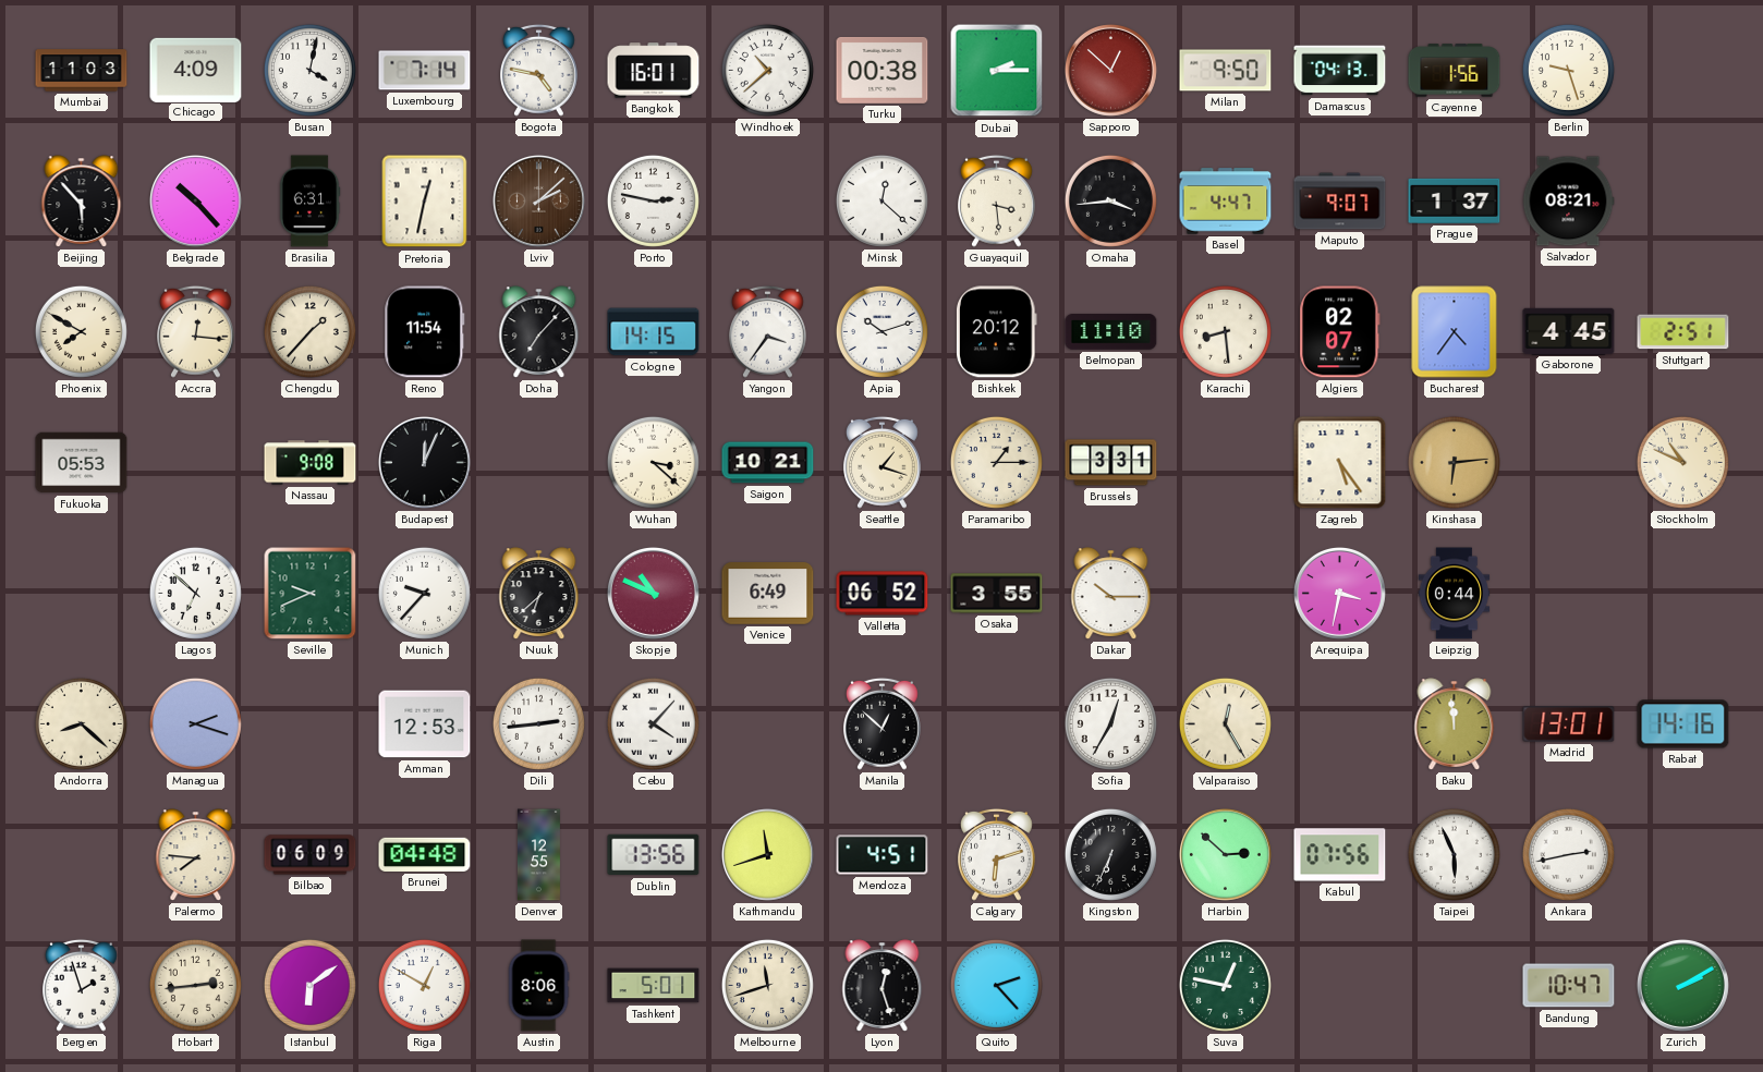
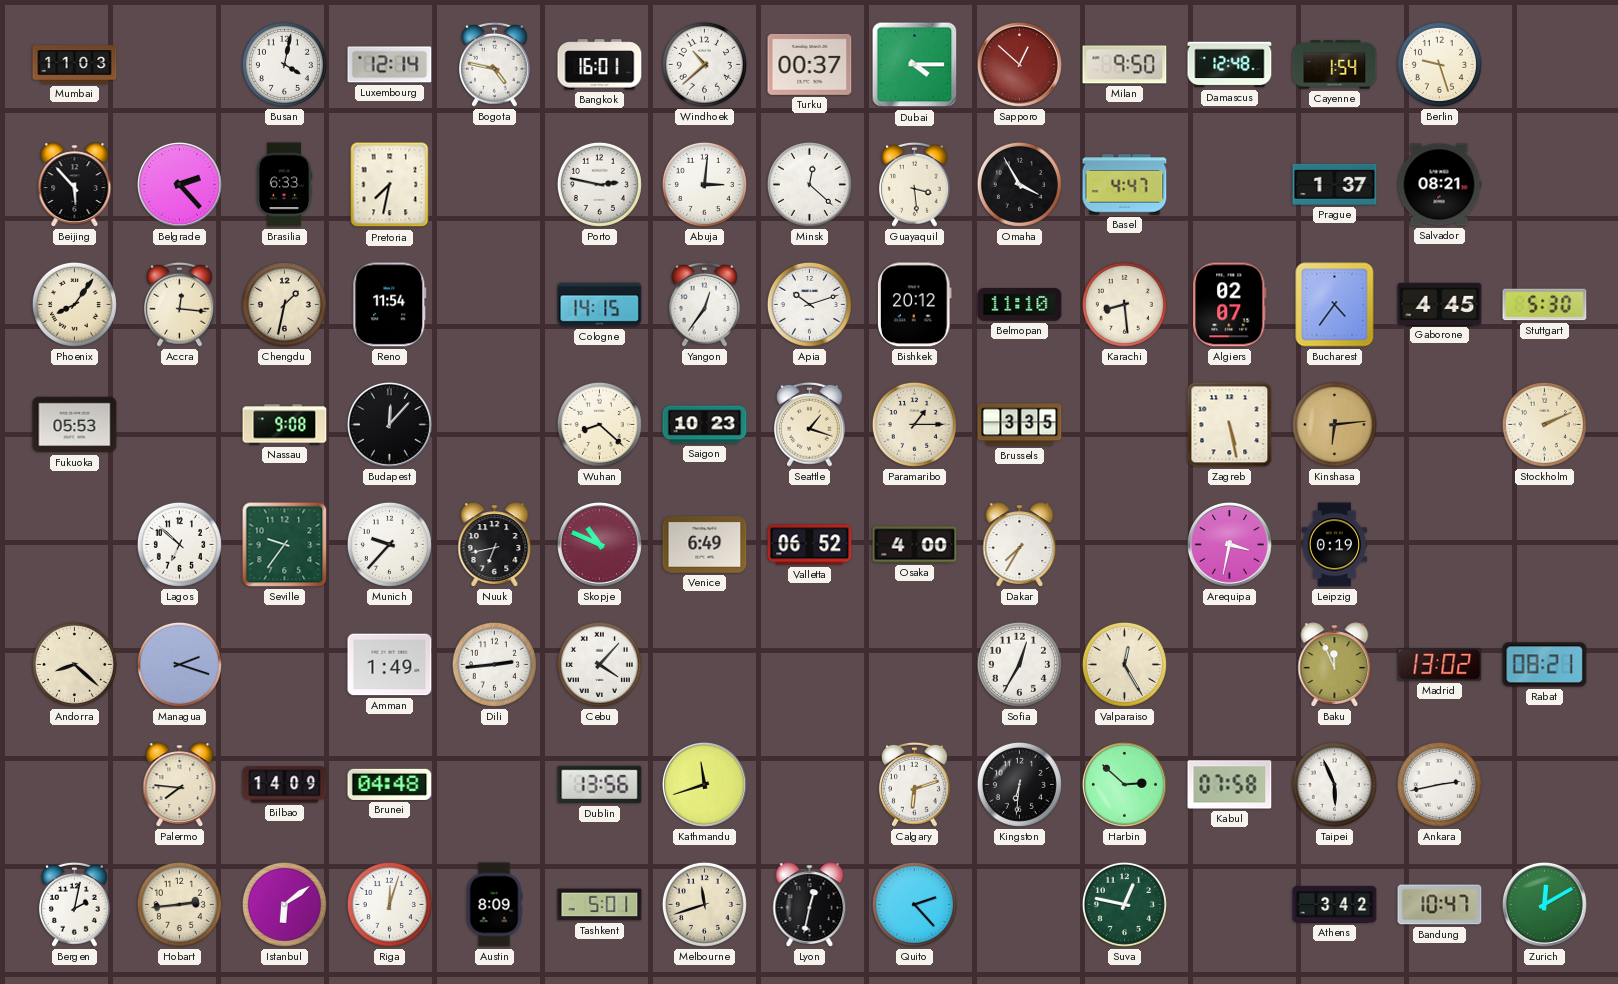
Chicago: 4:09 -> none
Luxembourg: 7:14 -> 12:14
Turku: 00:38 -> 00:37
Dubai: 2:15 -> 4:15
Damascus: 04:13 -> 12:48
Cayenne: 1:56 -> 1:54
Belgrade: 10:23 -> 2:23
Brasilia: 6:31 -> 6:33
Pretoria: 12:32 -> 7:32
Lviv: 2:08 -> none
Abuja: none -> 3:01
Omaha: 3:44 -> 3:55
Maputo: 9:07 -> none
Phoenix: 7:50 -> 8:06
Chengdu: 1:37 -> 1:32
Doha: 7:07 -> none
Yangon: 3:36 -> 12:36
Stuttgart: 2:51 -> 5:30
Budapest: 12:04 -> 12:07
Wuhan: 3:22 -> 8:22
Saigon: 10:21 -> 10:23
Brussels: 3:31 -> 3:35
Zagreb: 5:24 -> 5:28
Stockholm: 10:49 -> 2:11
Seville: 9:41 -> 9:36
Nuuk: 6:38 -> 6:43
Osaka: 3:55 -> 4:00
Dakar: 10:15 -> 7:35
Leipzig: 0:44 -> 0:19
Amman: 12:53 -> 1:49
Manila: 12:52 -> none
Baku: 11:59 -> 11:56
Madrid: 13:01 -> 13:02
Rabat: 14:16 -> 08:21
Bilbao: 06:09 -> 14:09
Denver: 12:55 -> none
Mendoza: 4:51 -> none
Kingston: 6:34 -> 6:31
Kabul: 07:56 -> 07:58
Bergen: 1:57 -> 2:02
Riga: 12:50 -> 12:03
Austin: 8:06 -> 8:09
Lyon: 12:27 -> 12:32
Athens: none -> 3:42
Zurich: 2:10 -> 12:10
